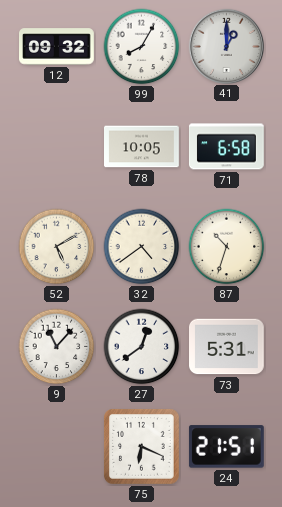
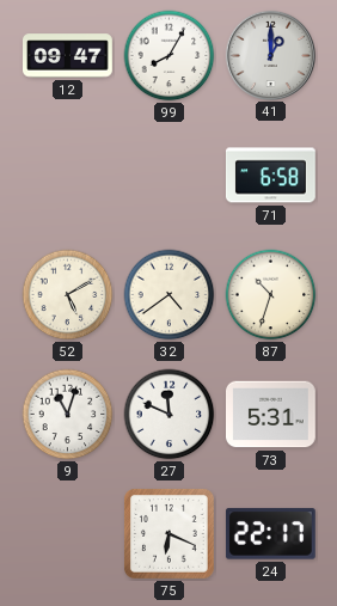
12: 09:32 -> 09:47
78: 10:05 -> none
9: 11:07 -> 11:03
27: 12:39 -> 11:49
24: 21:51 -> 22:17
